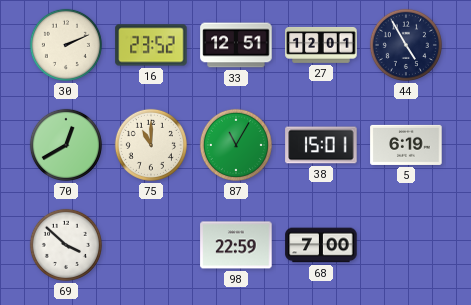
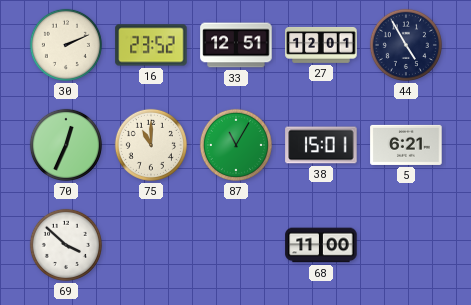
70: 12:40 -> 12:34
5: 6:19 -> 6:21
98: 22:59 -> none
68: 7:00 -> 11:00
